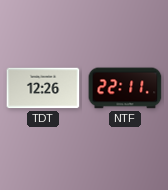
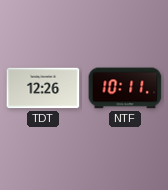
NTF: 22:11 -> 10:11
